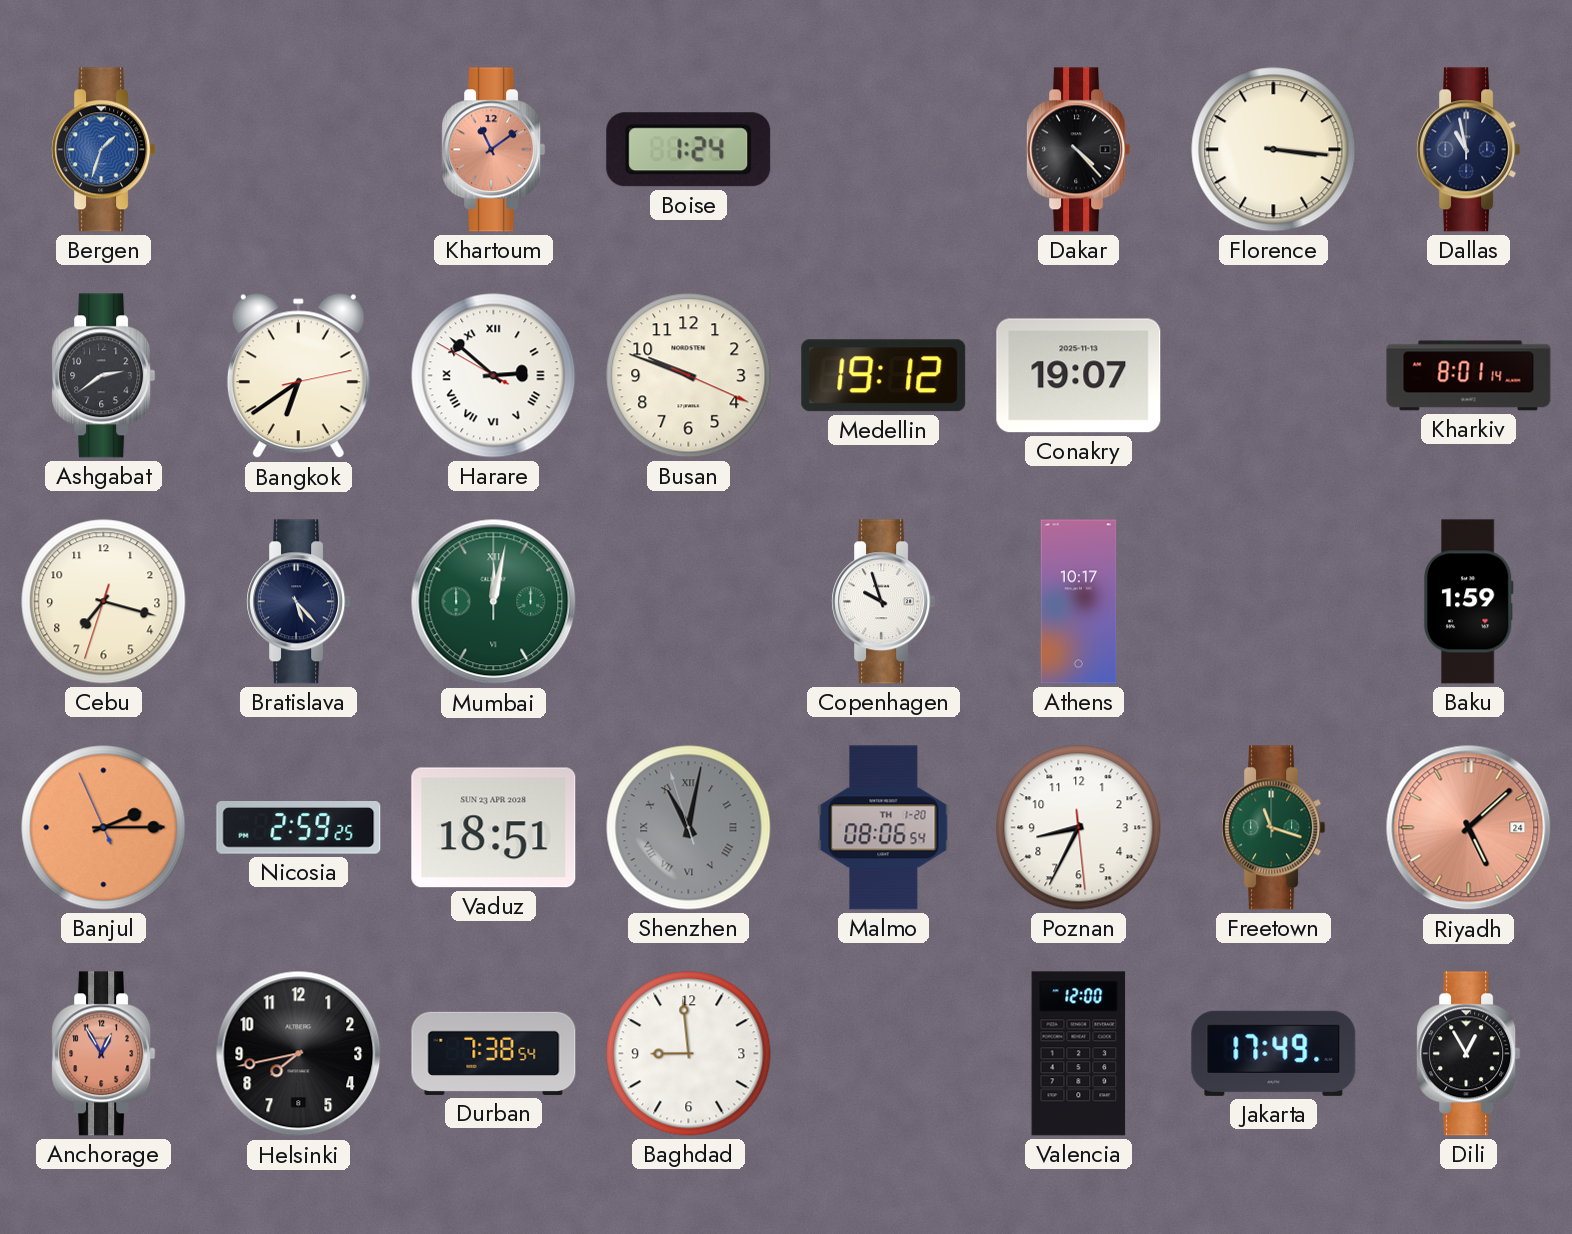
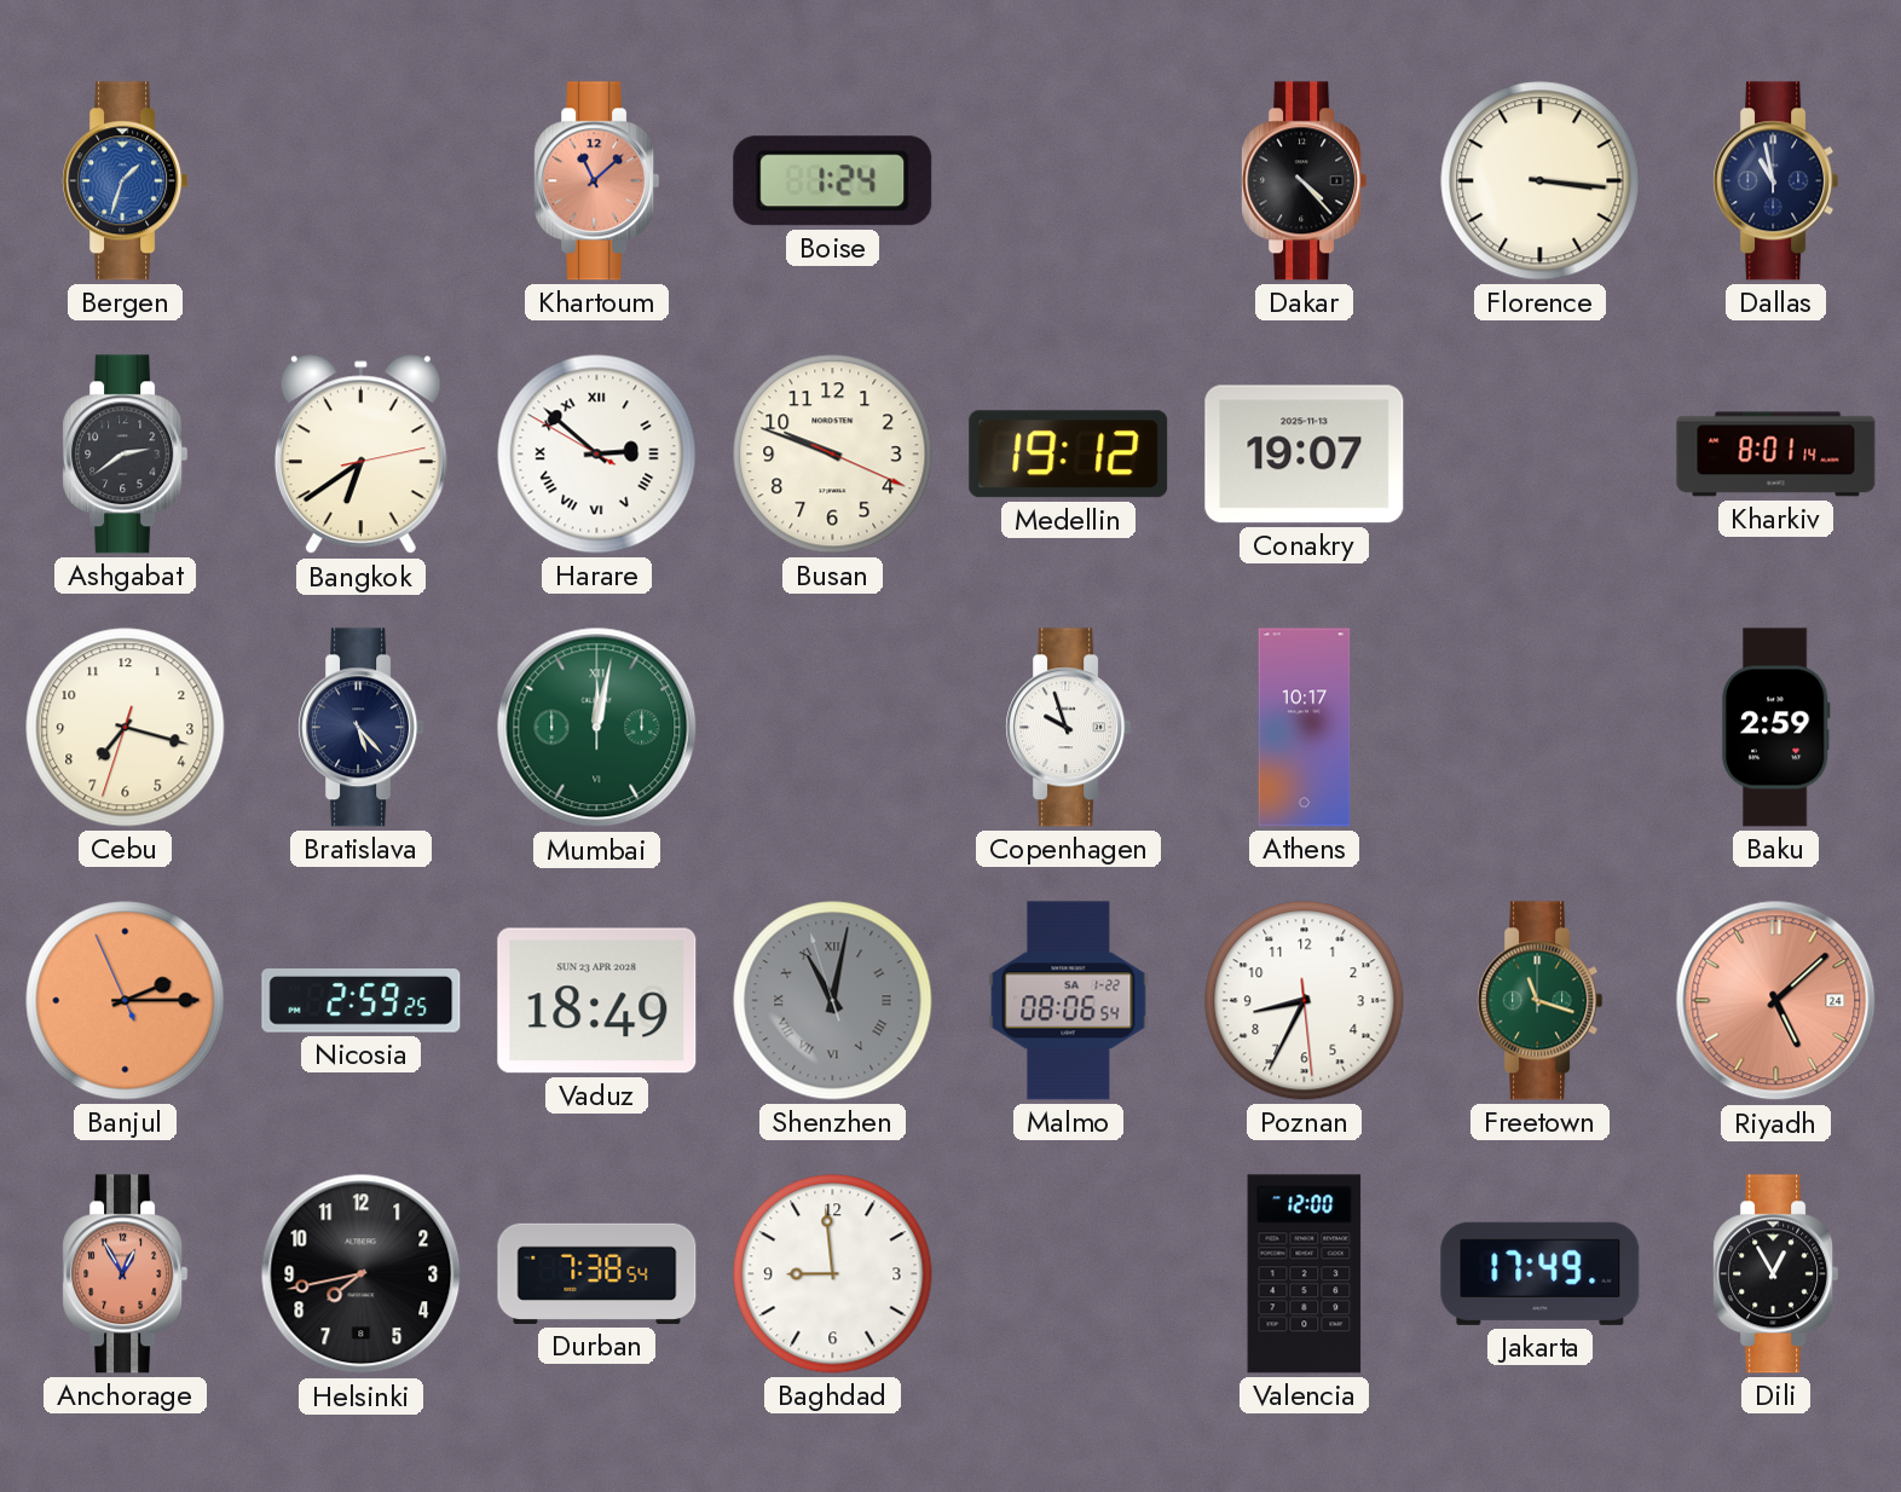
Khartoum: 11:09 -> 11:08
Baku: 1:59 -> 2:59
Vaduz: 18:51 -> 18:49
Malmo date: TH 1-20 -> SA 1-22
